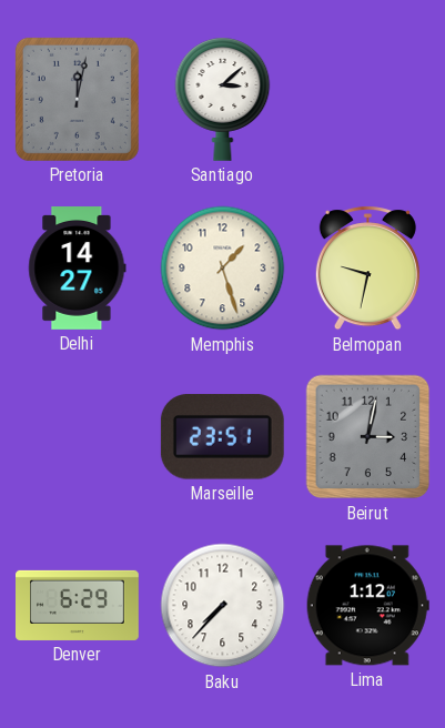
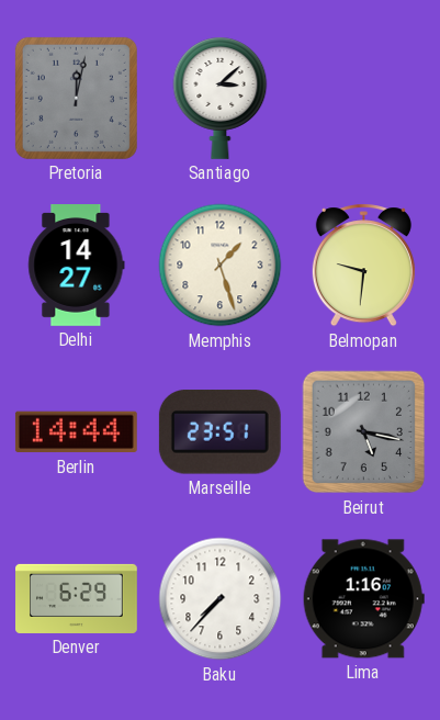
Belmopan: 9:32 -> 9:31
Berlin: none -> 14:44
Beirut: 3:02 -> 5:17
Lima: 1:12 -> 1:16
